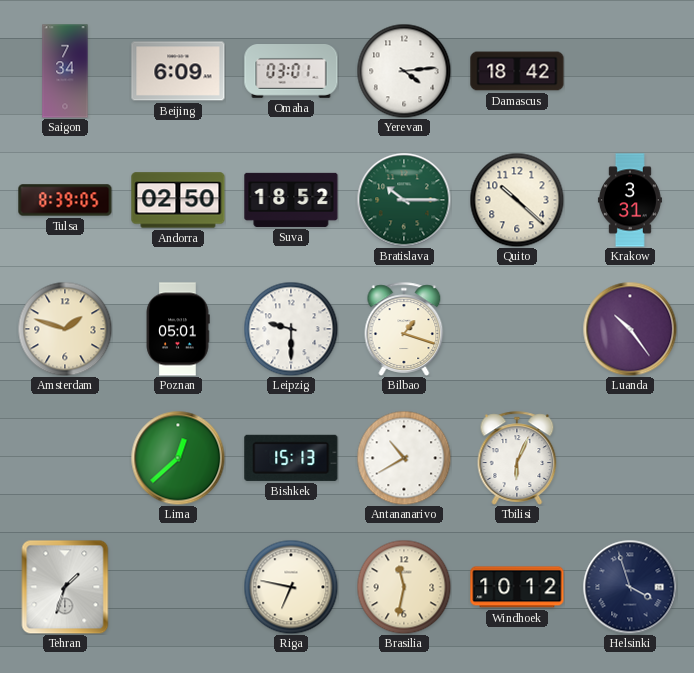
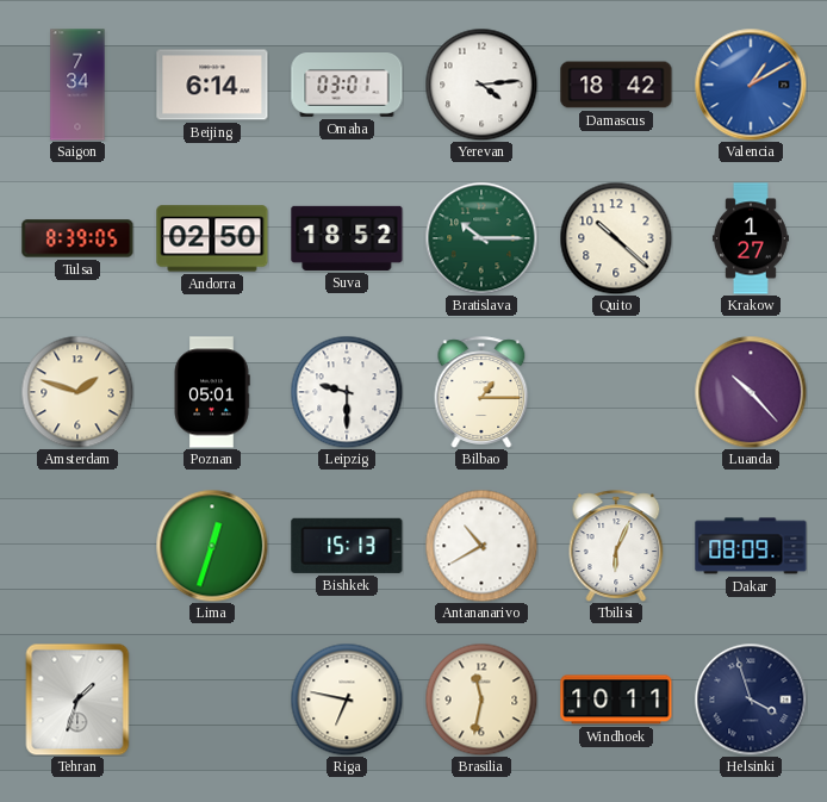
Beijing: 6:09 -> 6:14
Valencia: none -> 1:10
Krakow: 3:31 -> 1:27
Bilbao: 1:18 -> 1:15
Luanda: 10:24 -> 10:23
Lima: 12:38 -> 12:33
Dakar: none -> 08:09
Windhoek: 10:12 -> 10:11
